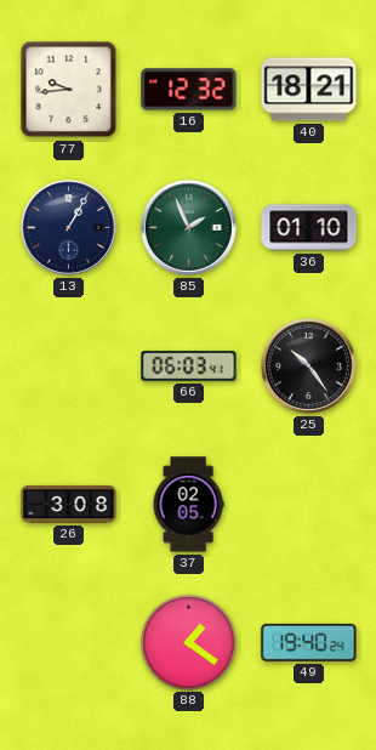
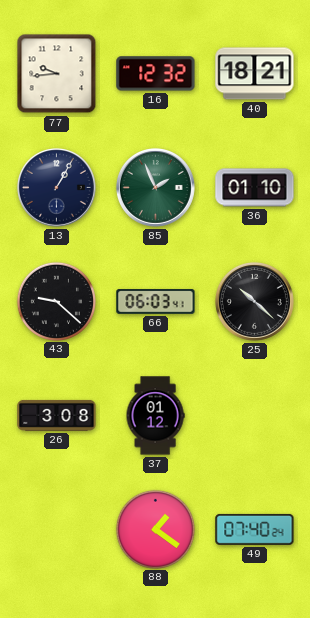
43: none -> 9:22
25: 10:24 -> 10:22
37: 02:05 -> 01:12
49: 19:40 -> 07:40
